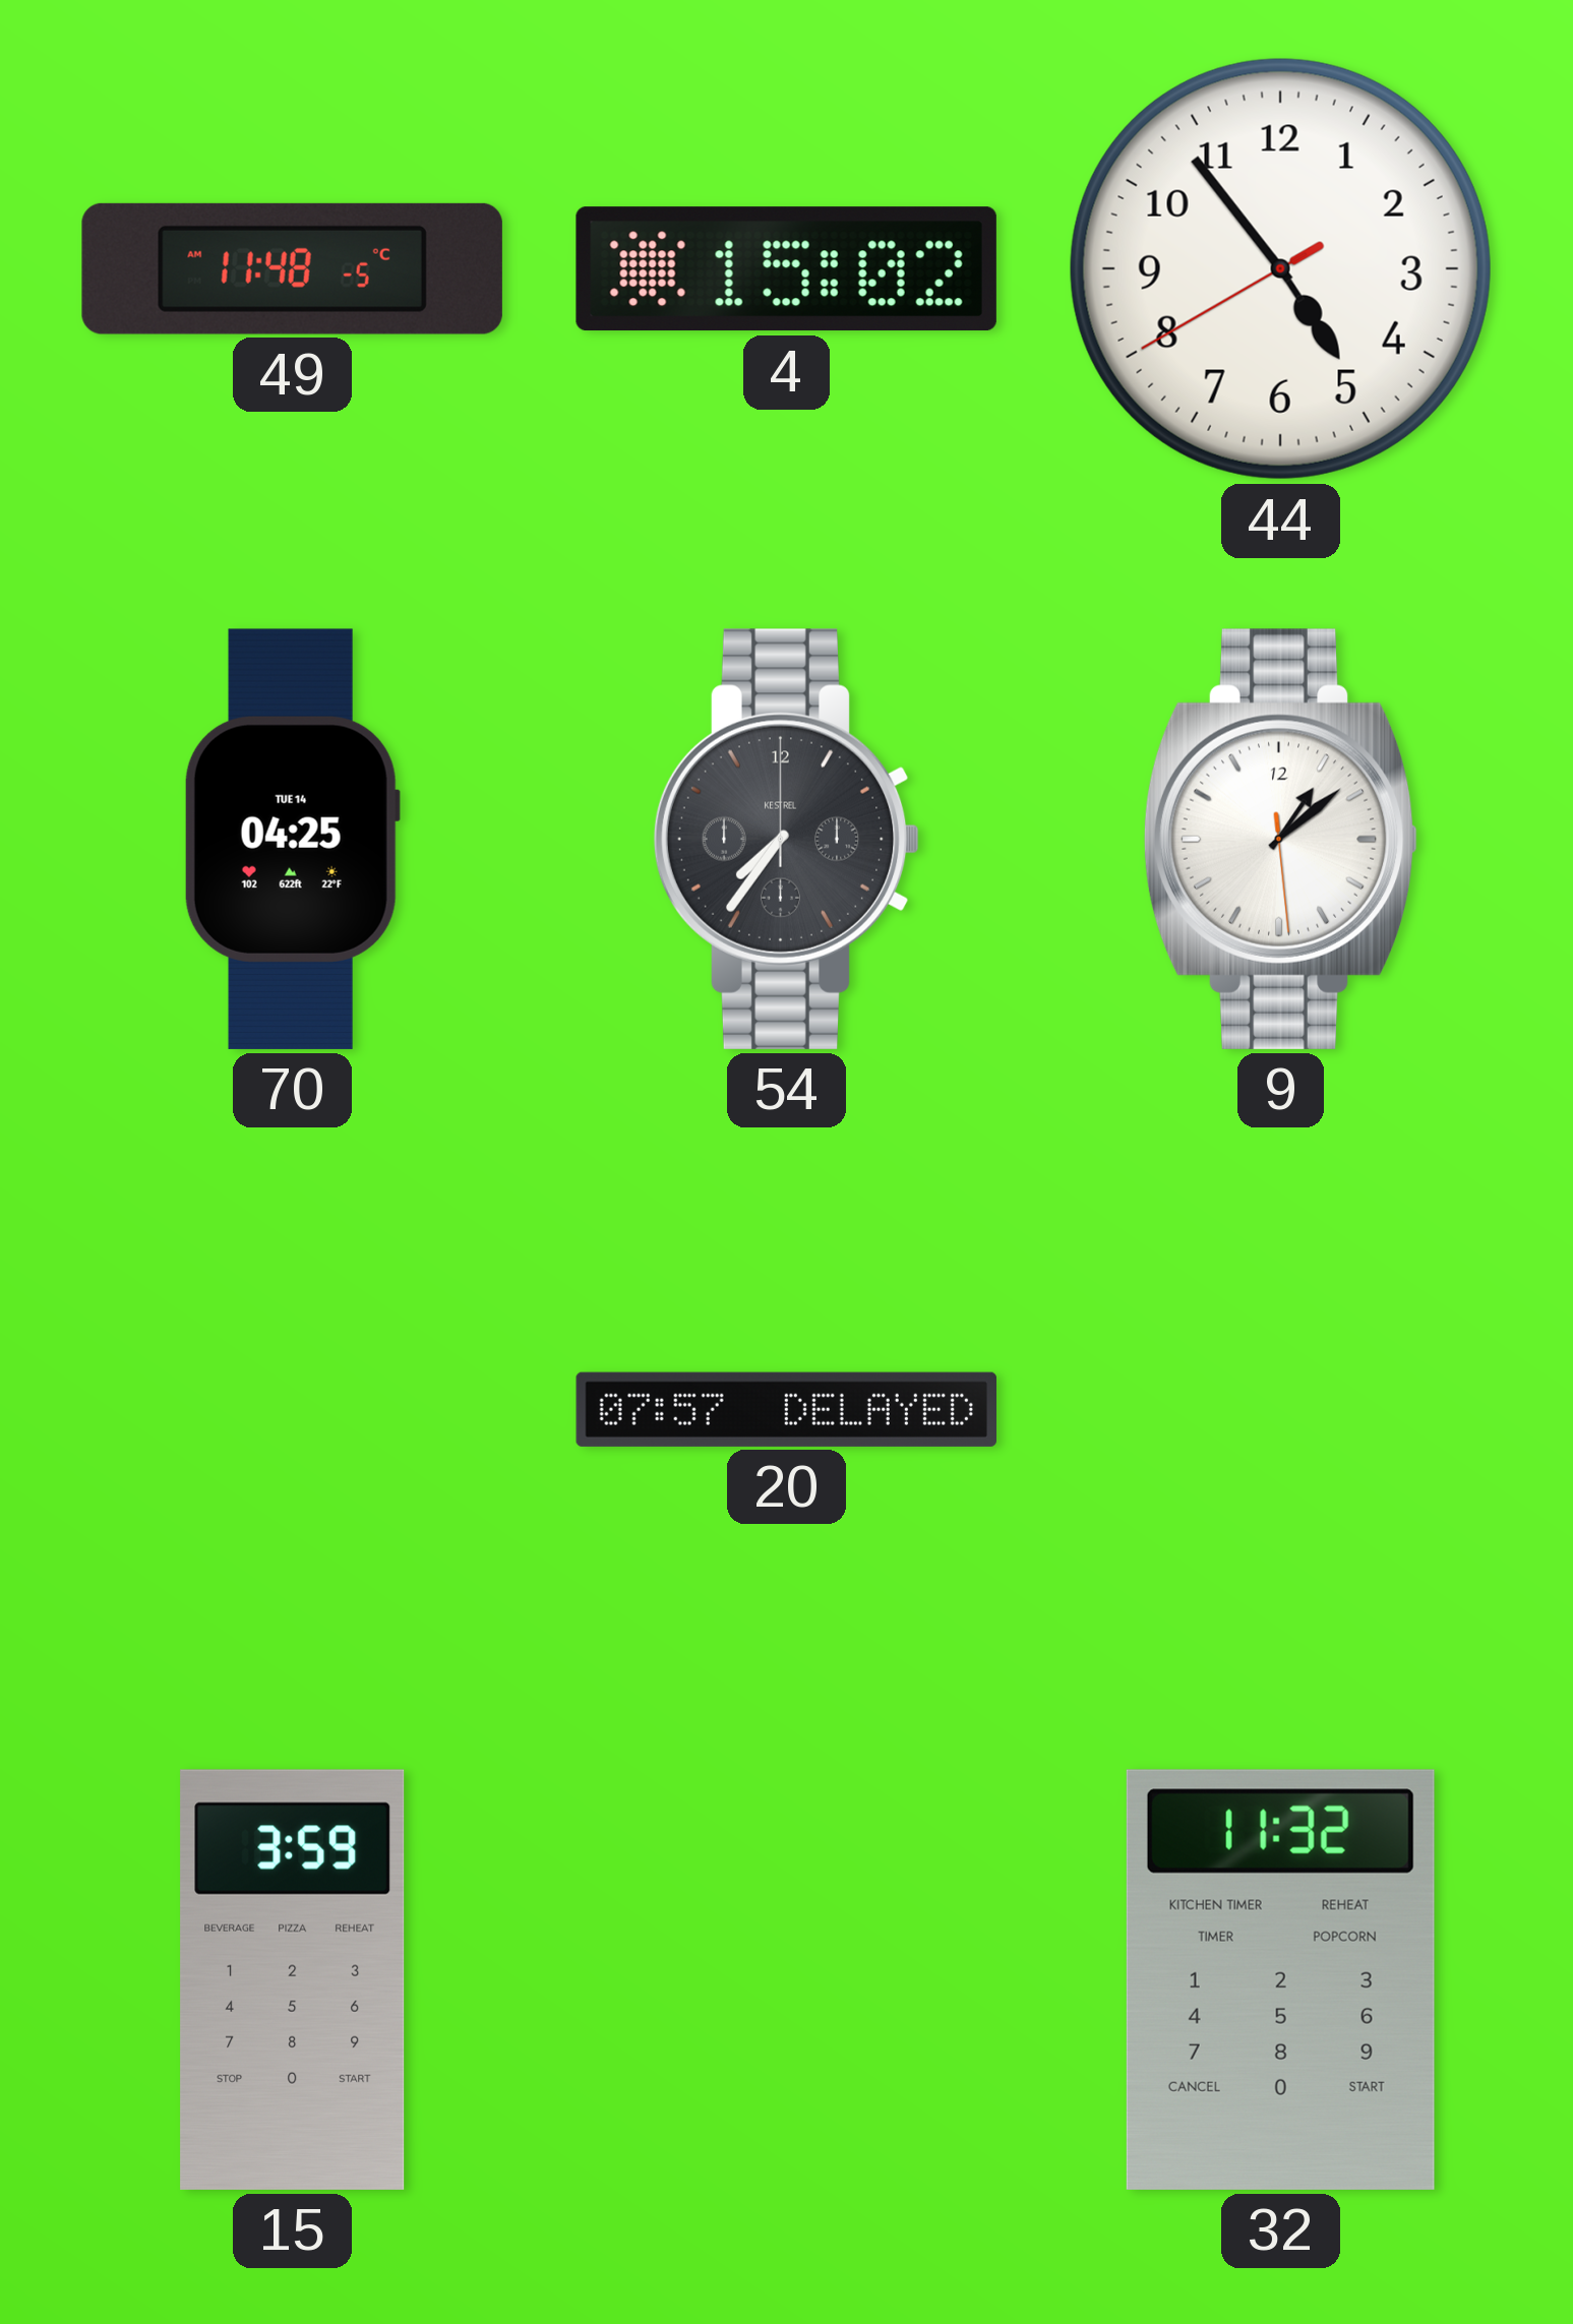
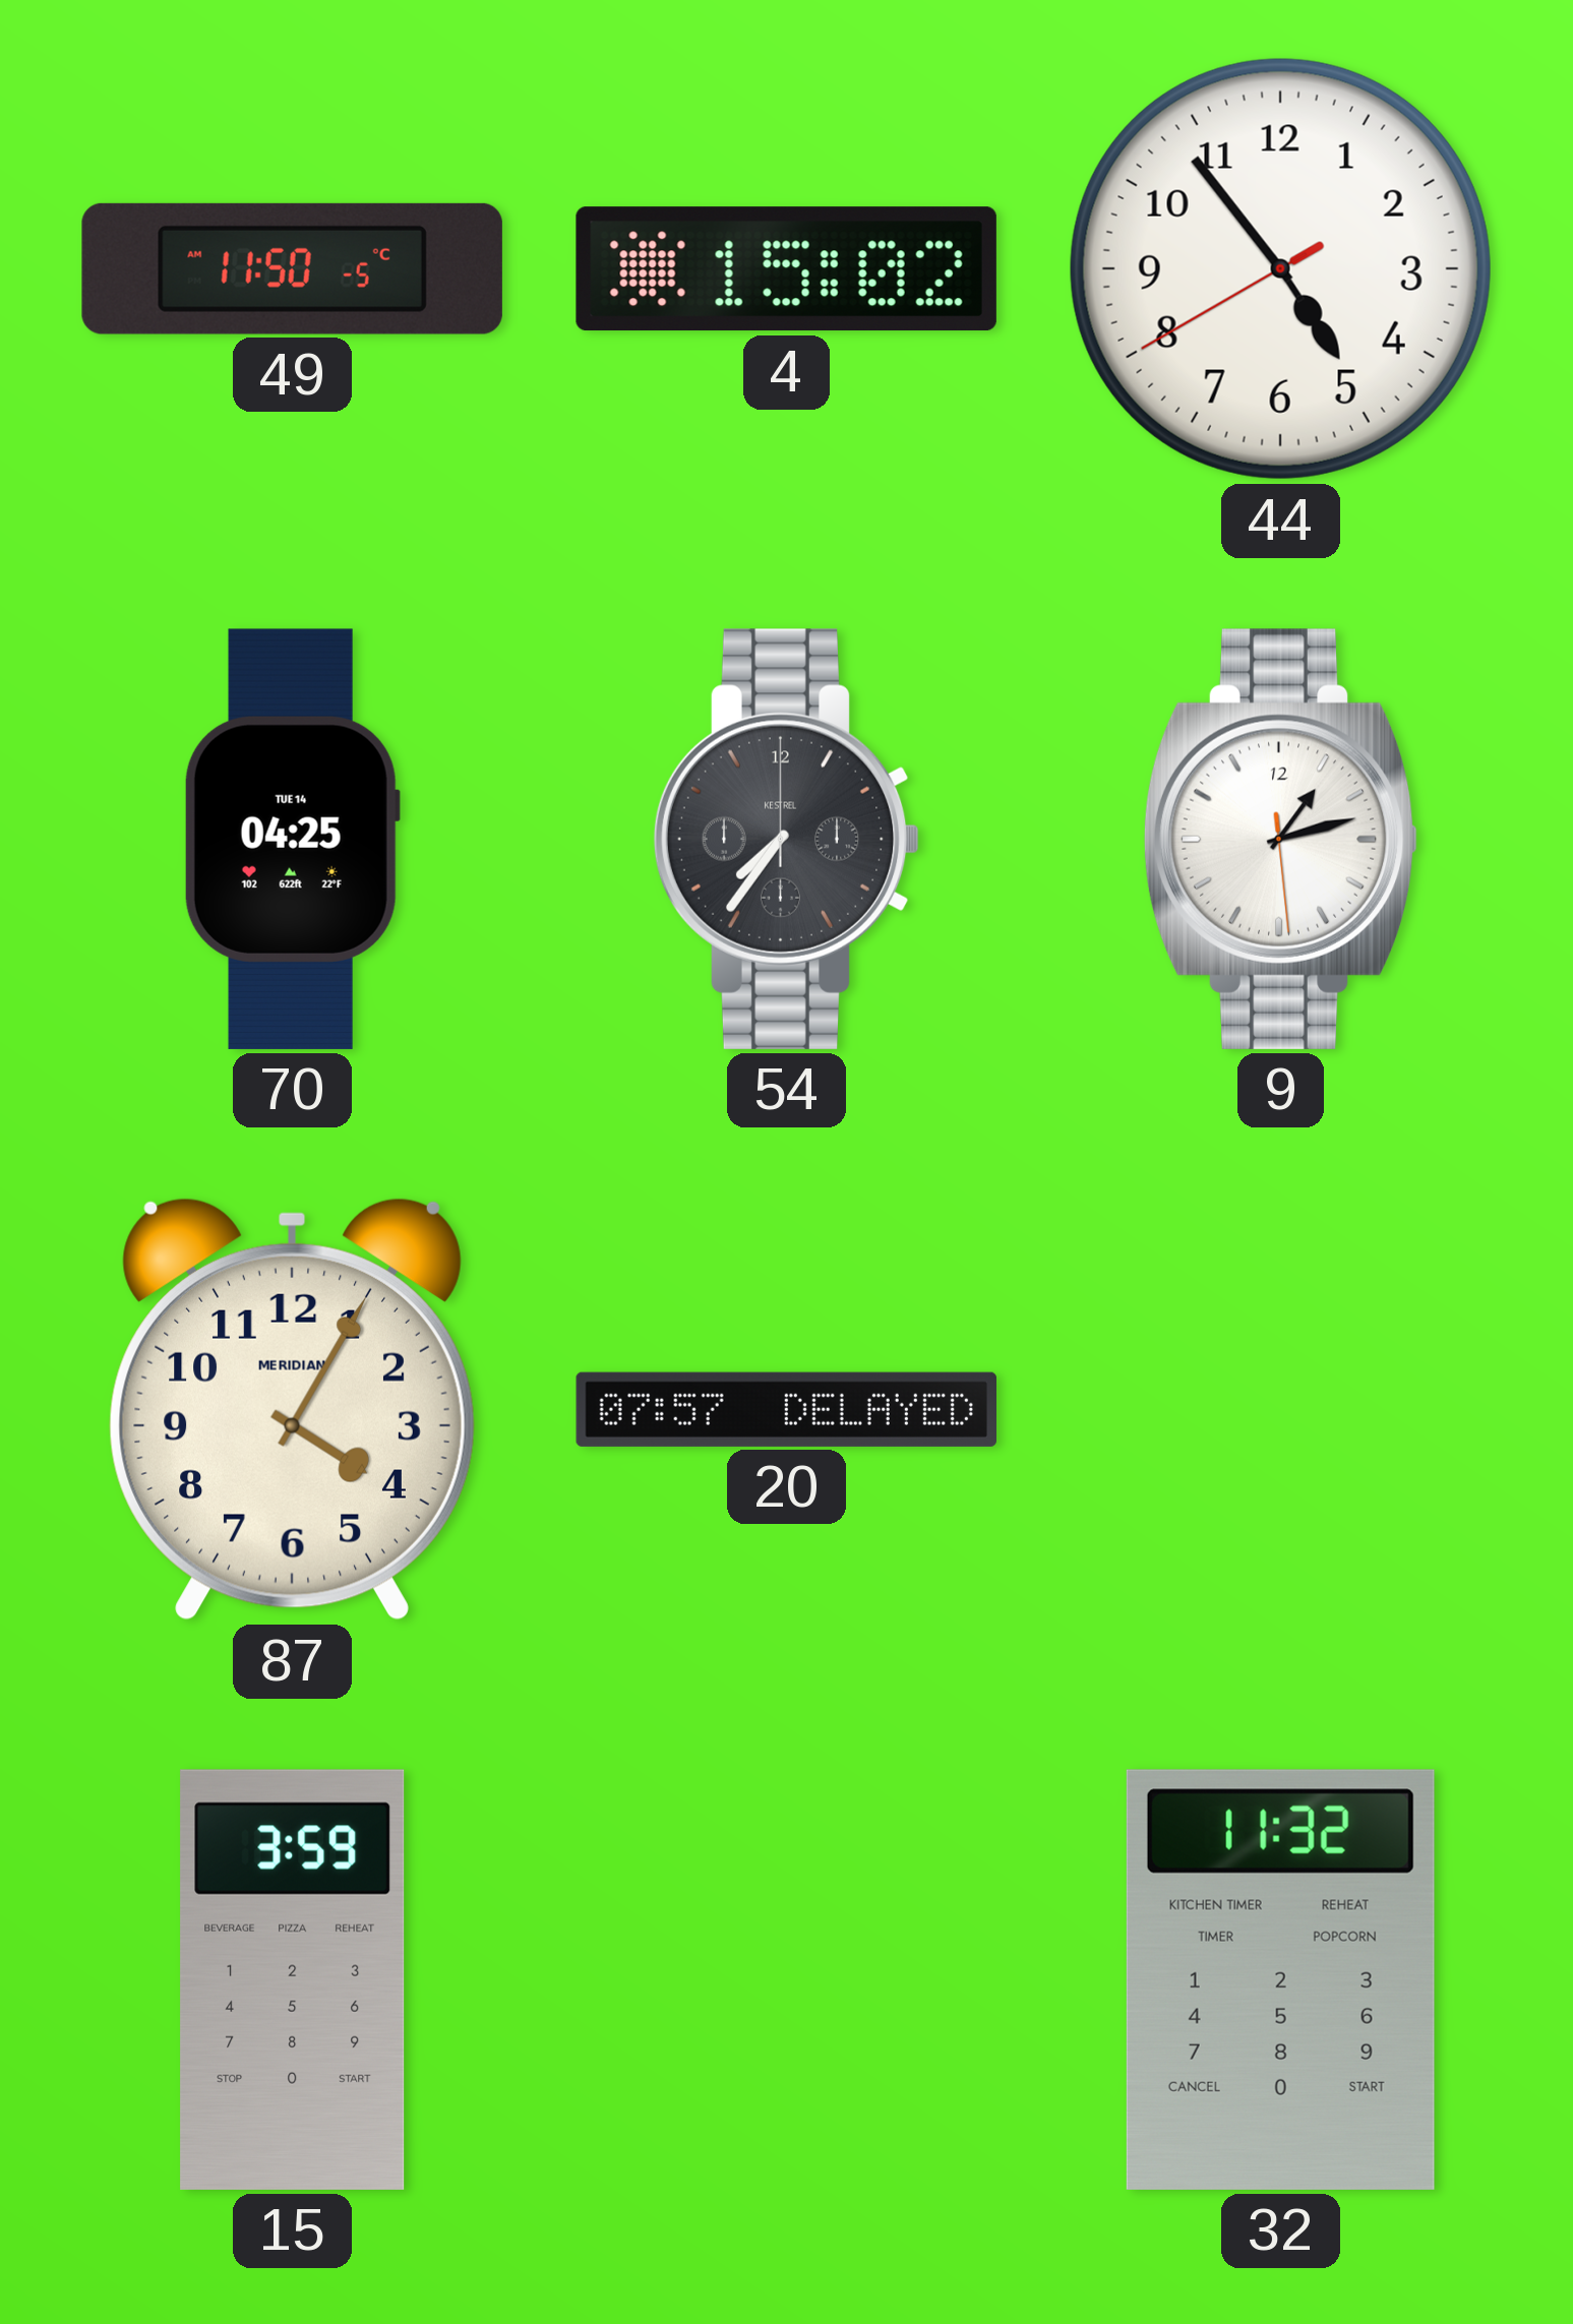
49: 11:48 -> 11:50
9: 1:08 -> 1:12
87: none -> 4:05
